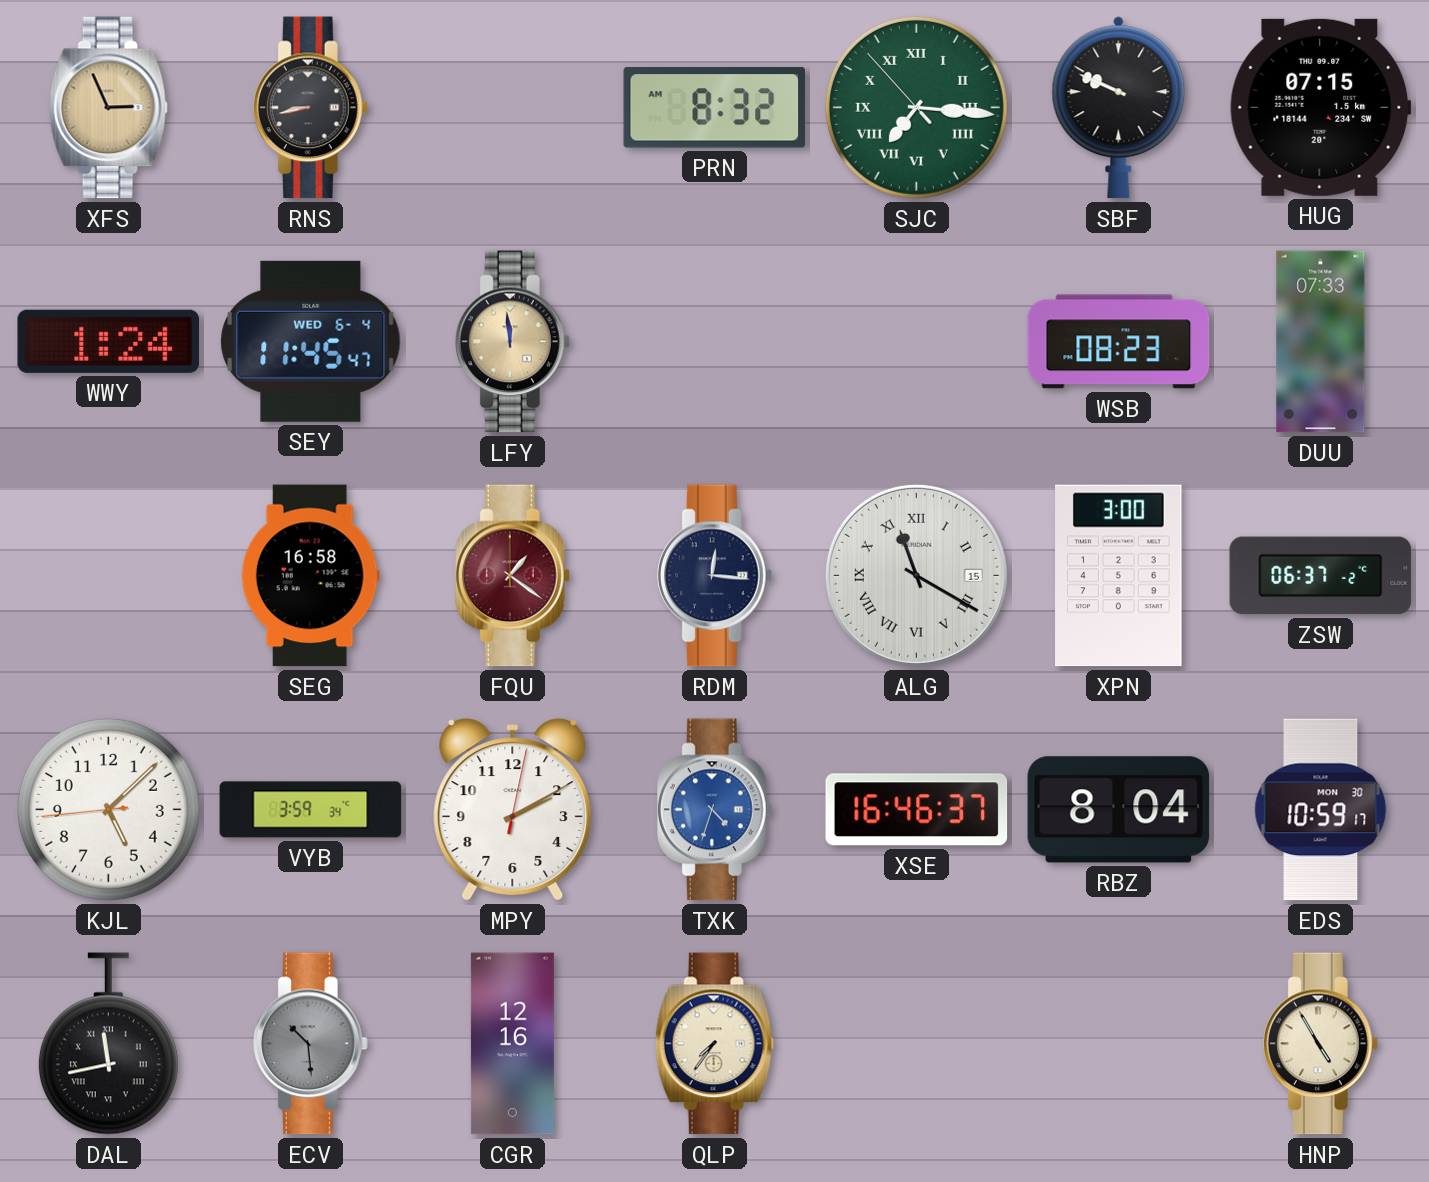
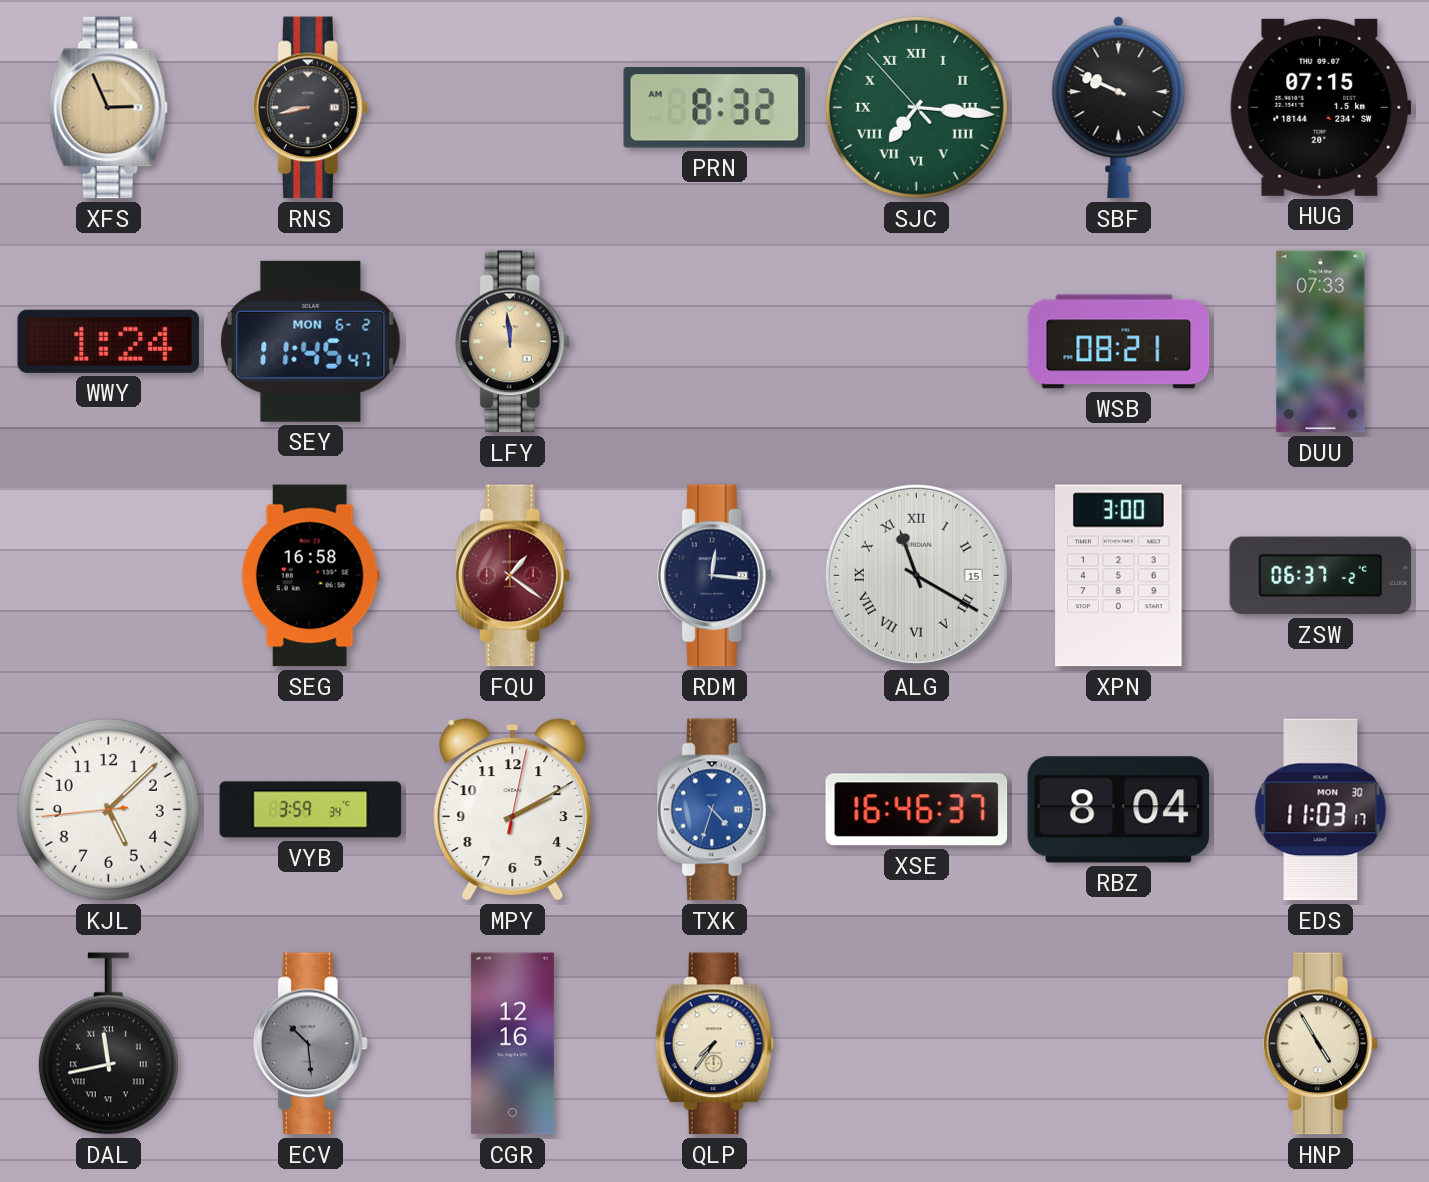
SEY date: WED 6-4 -> MON 6-2
WSB: 08:23 -> 08:21
EDS: 10:59 -> 11:03
